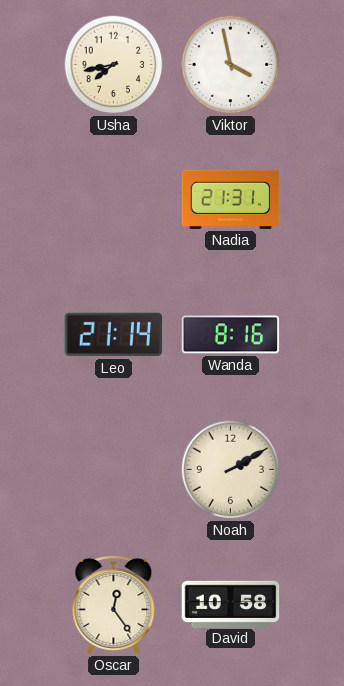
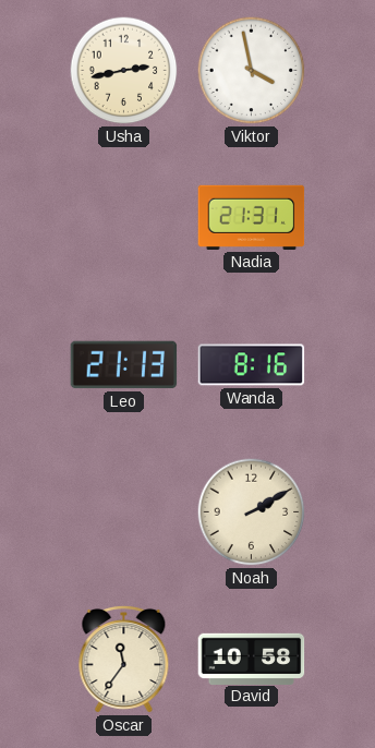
Usha: 7:43 -> 2:43
Leo: 21:14 -> 21:13
Oscar: 12:24 -> 11:36
